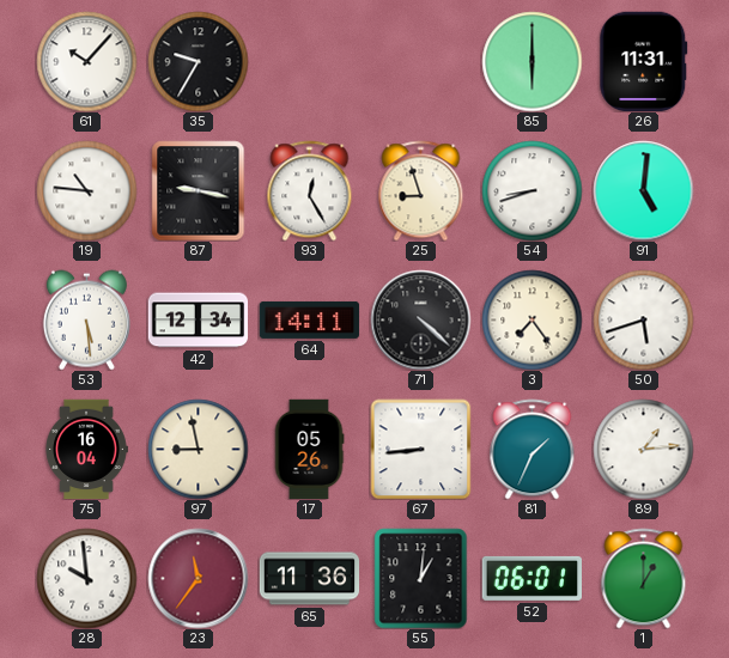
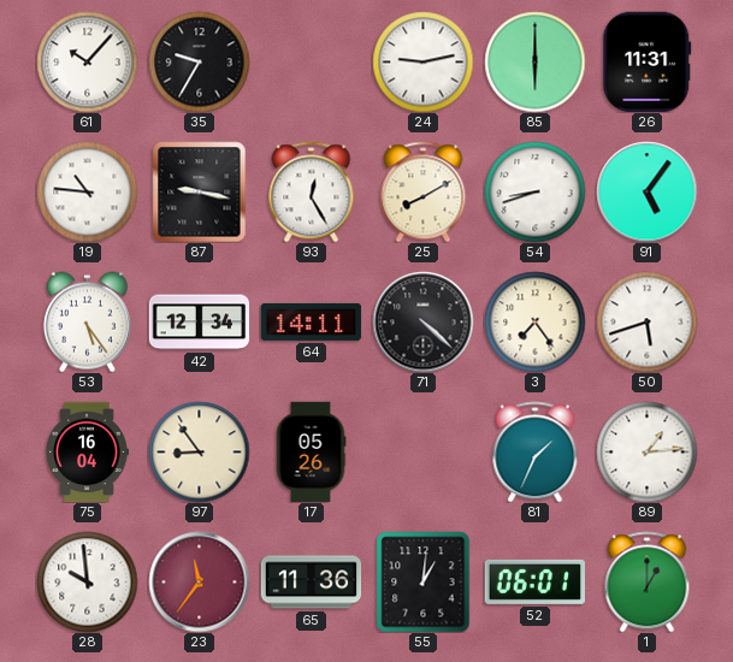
24: none -> 9:13
25: 8:57 -> 8:10
91: 5:01 -> 5:06
53: 5:29 -> 5:24
97: 8:58 -> 8:54
67: 8:44 -> none
